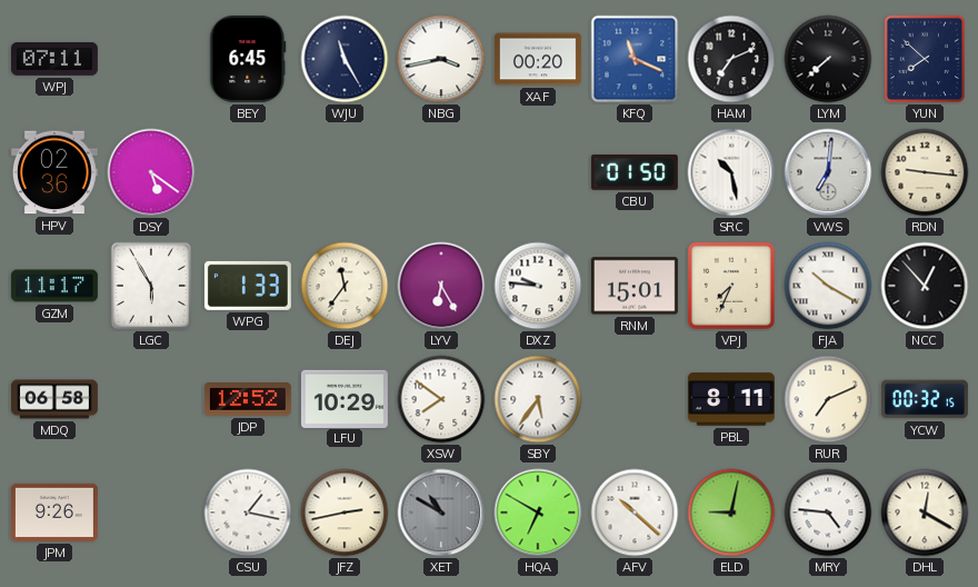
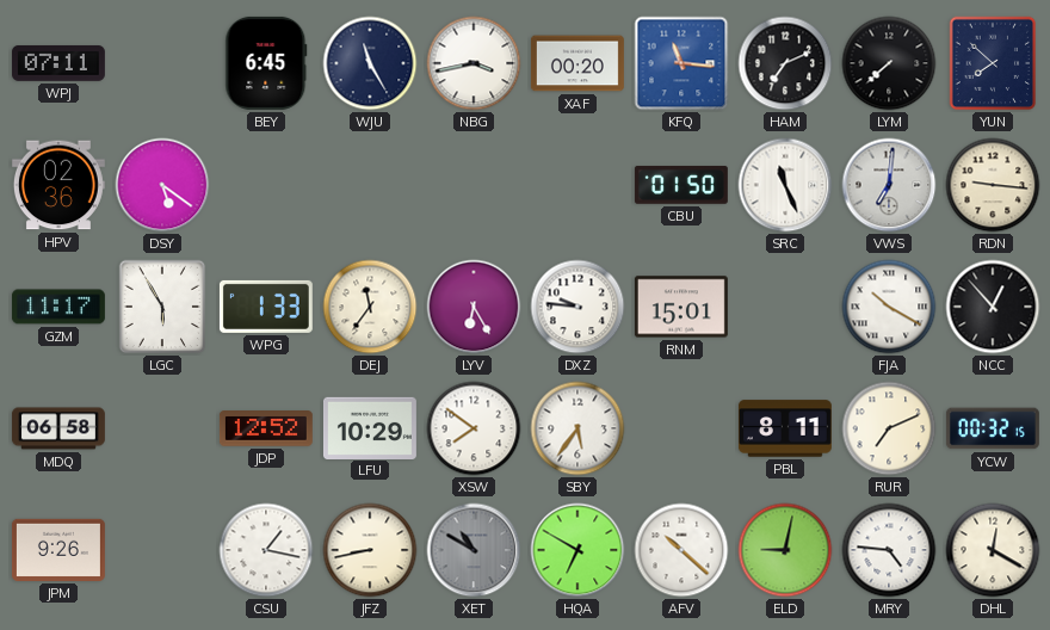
KFQ: 11:19 -> 11:16
SRC: 10:28 -> 11:26
VPJ: 7:34 -> none
JFZ: 2:43 -> 8:43
